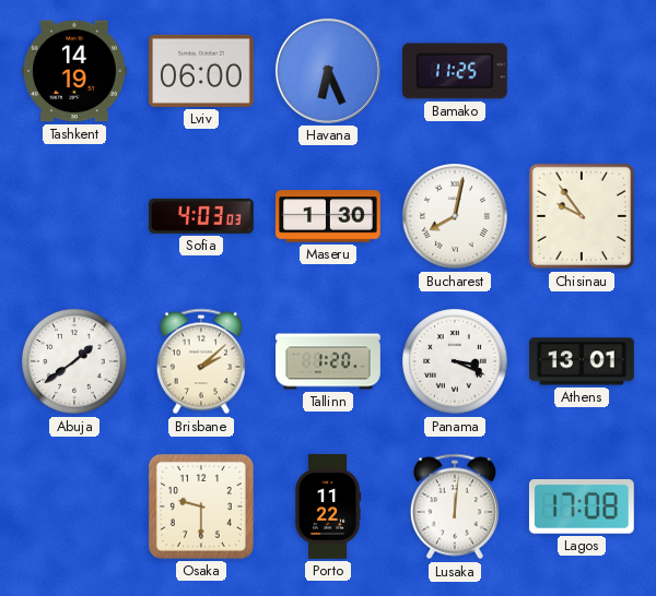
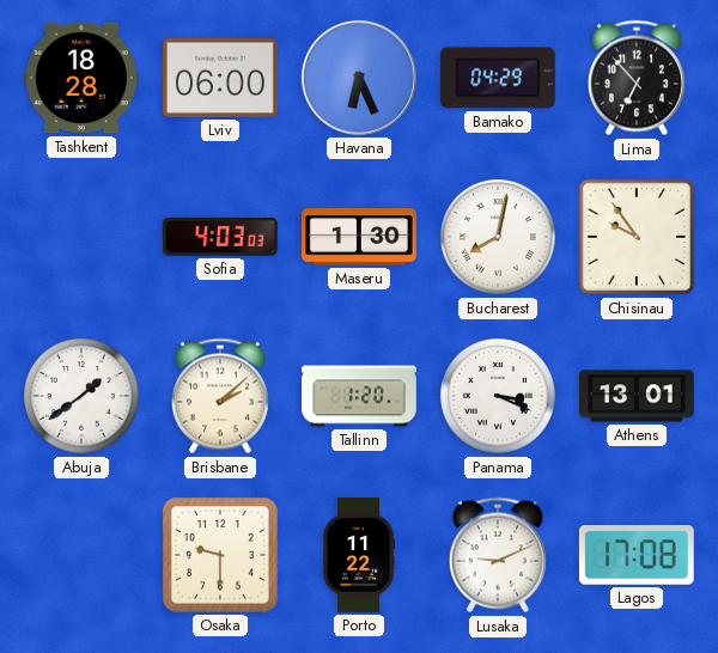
Tashkent: 14:19 -> 18:28
Bamako: 11:25 -> 04:29
Lima: none -> 6:53
Lusaka: 12:01 -> 9:11
